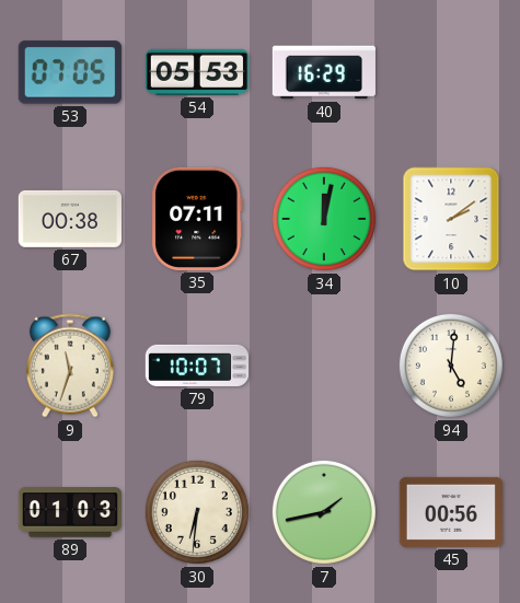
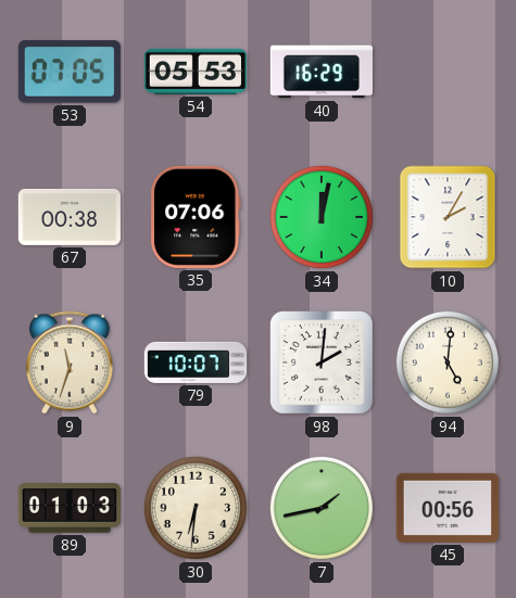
35: 07:11 -> 07:06
10: 2:09 -> 2:05
98: none -> 2:01
